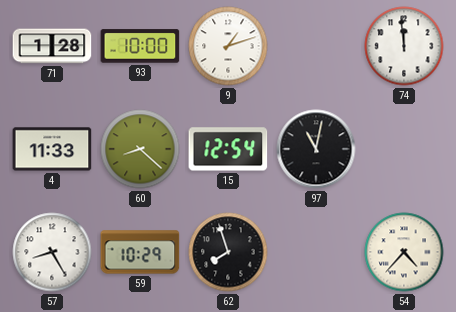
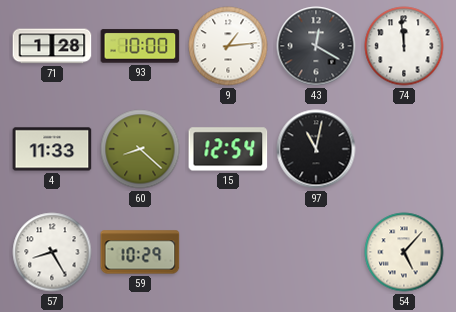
9: 1:12 -> 1:14
43: none -> 12:20
62: 7:57 -> none
54: 4:37 -> 5:07
